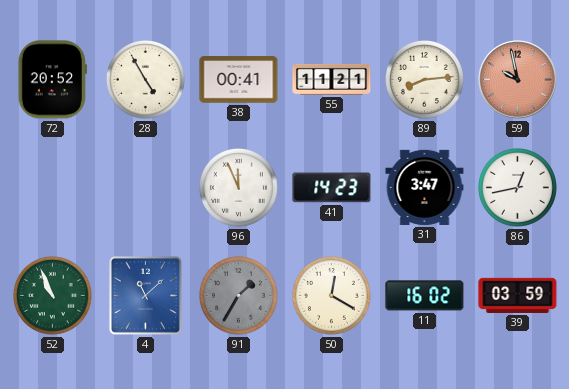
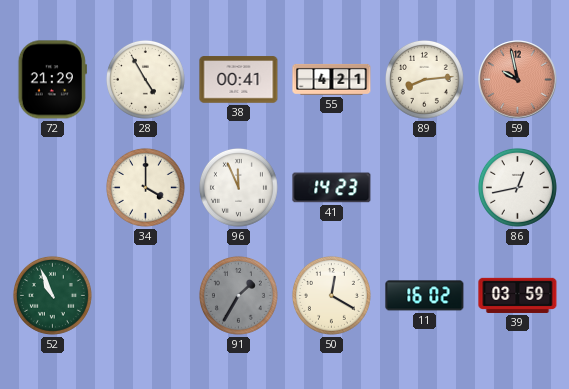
72: 20:52 -> 21:29
55: 11:21 -> 4:21
34: none -> 4:00
31: 3:47 -> none
4: 11:08 -> none
